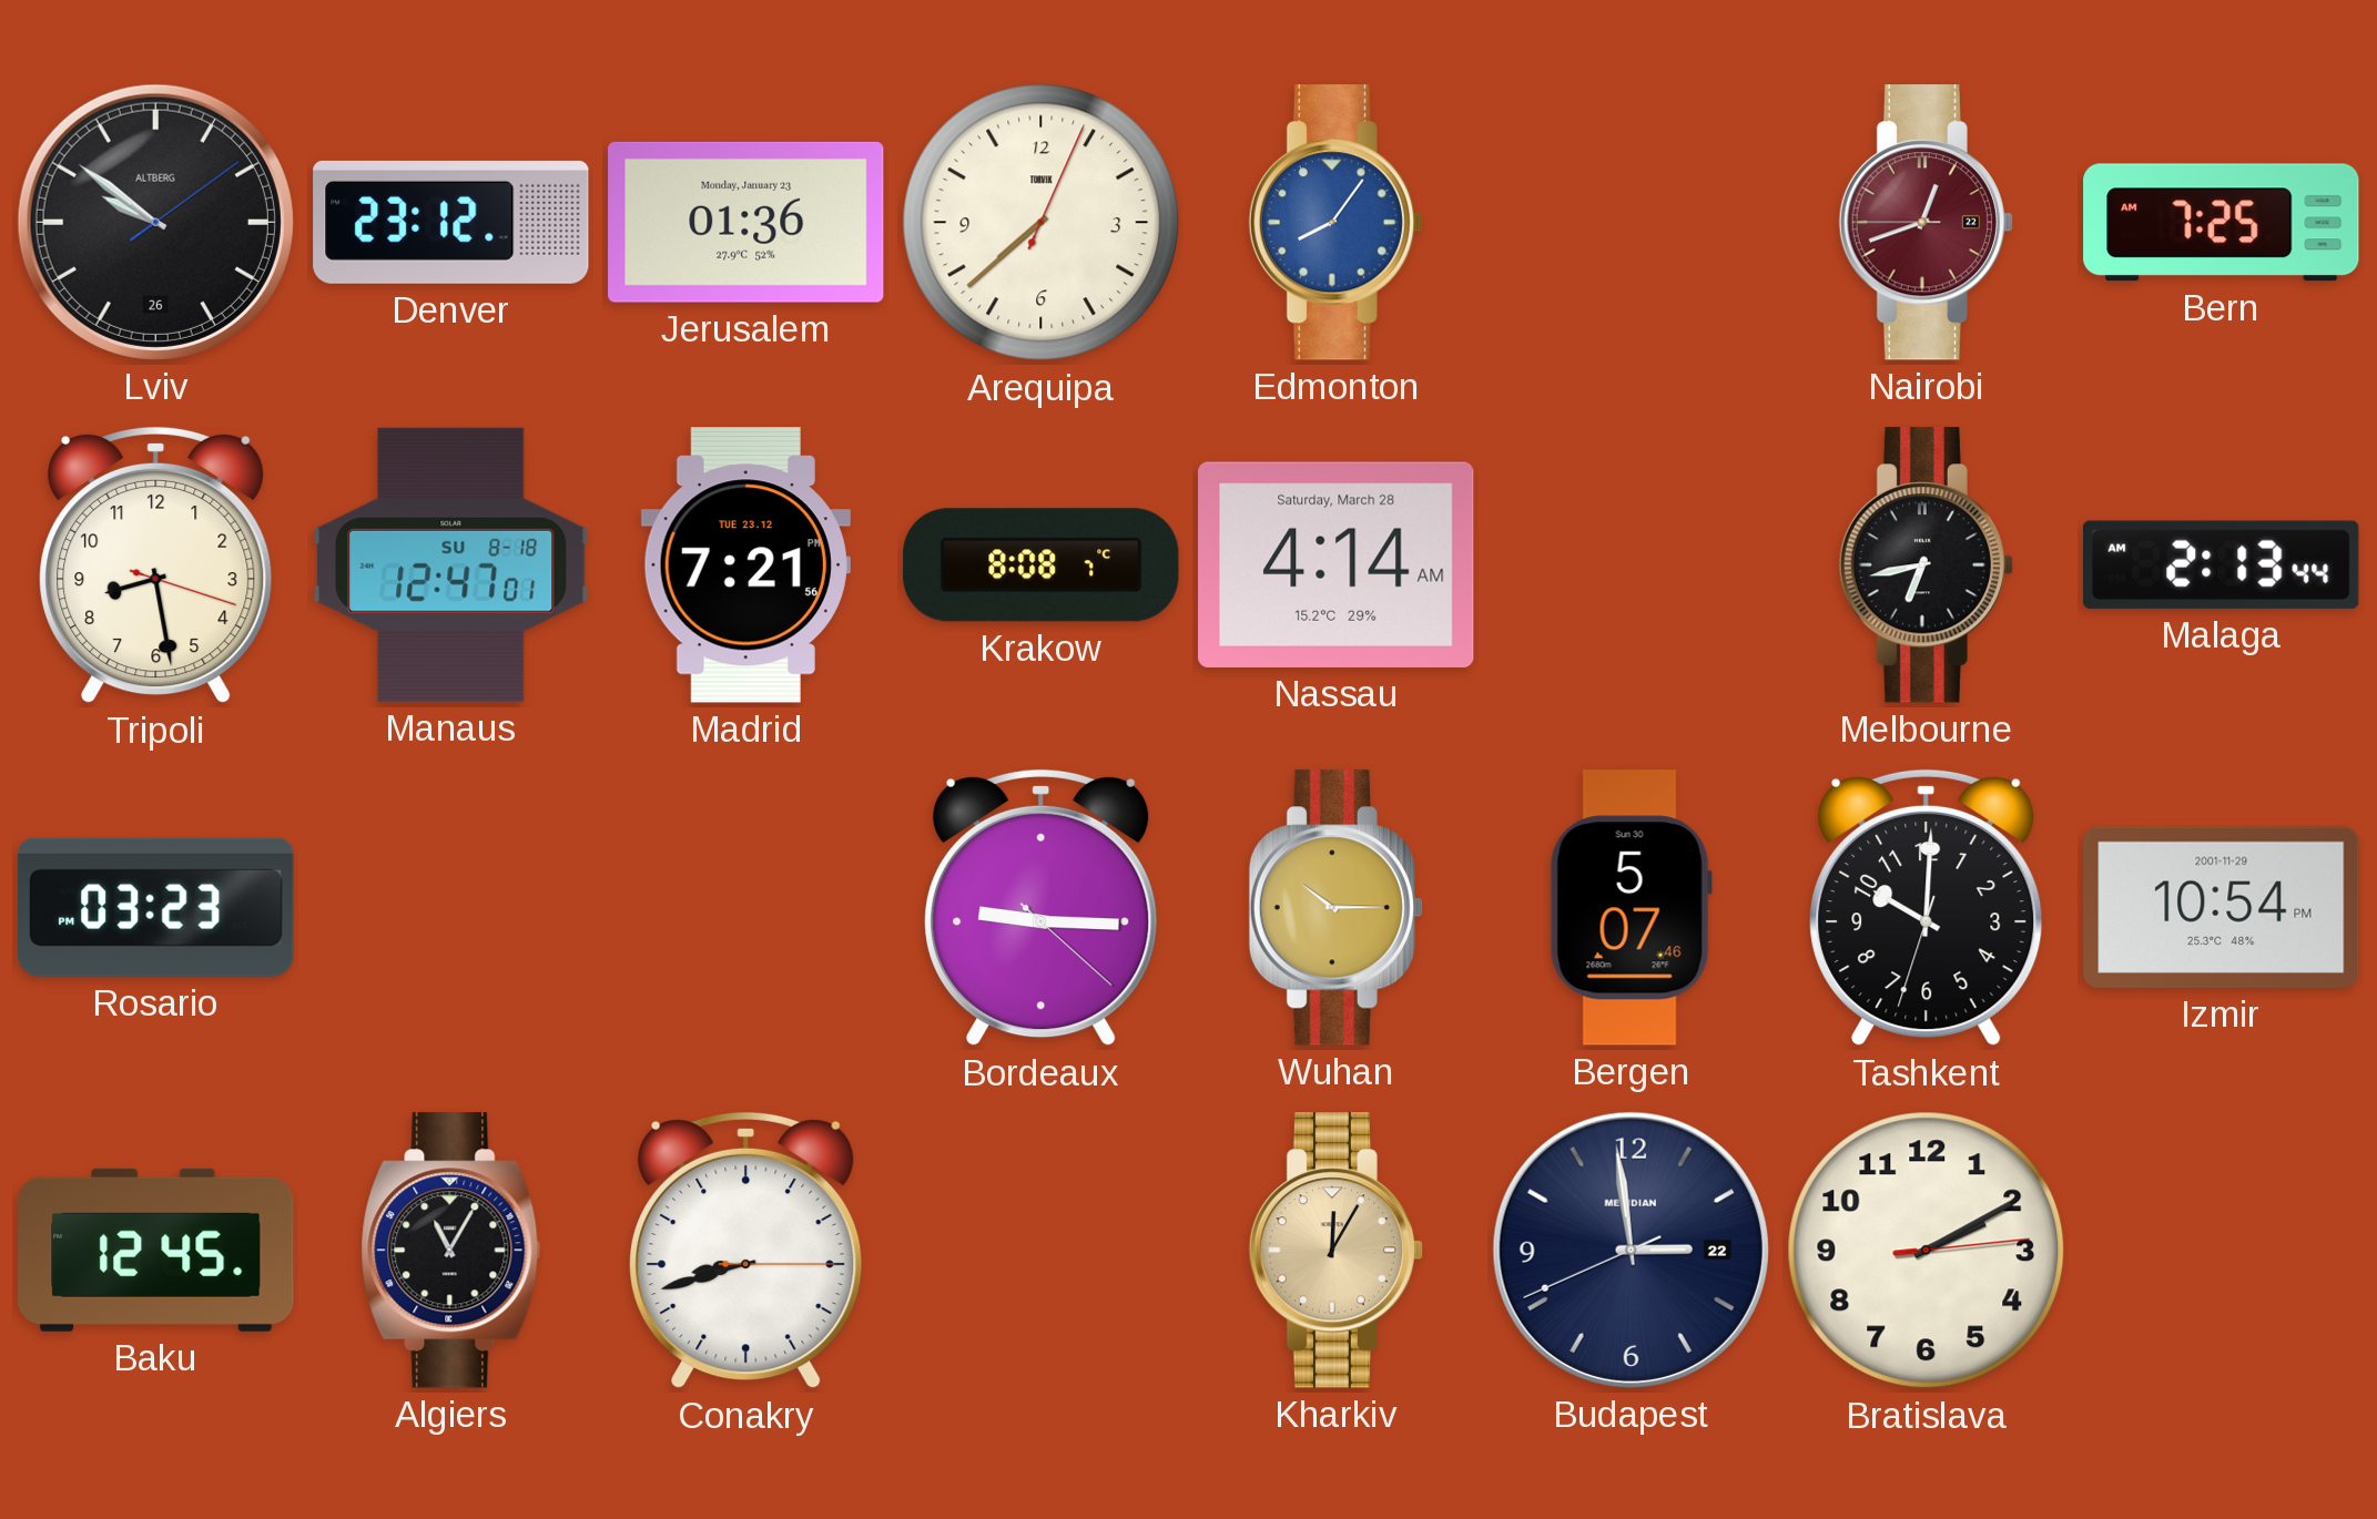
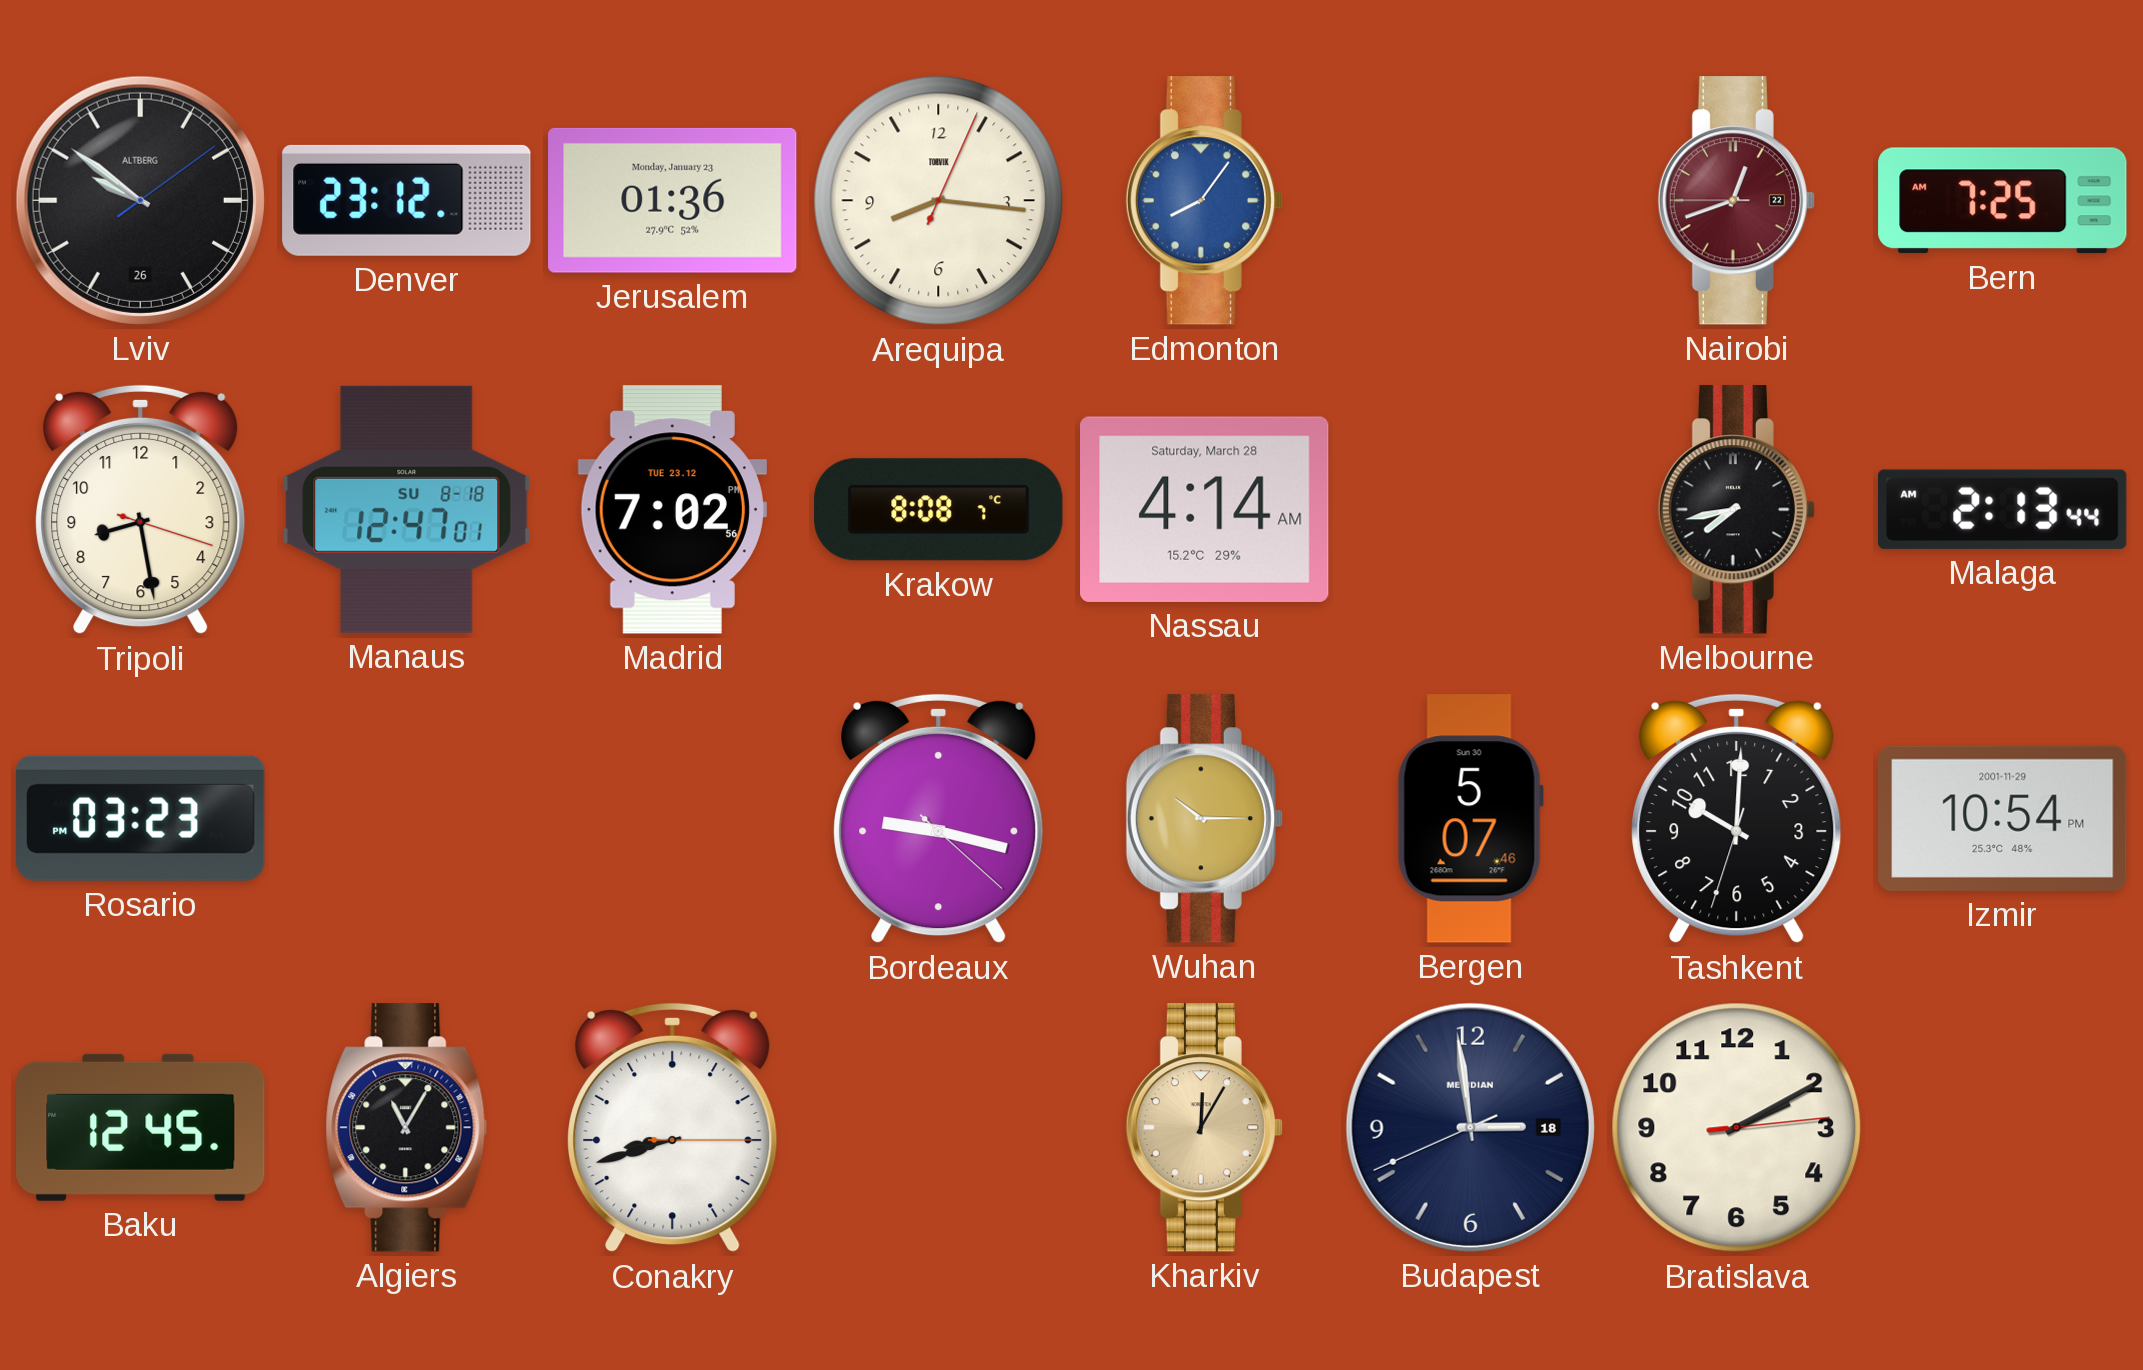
Arequipa: 7:38 -> 8:16
Madrid: 7:21 -> 7:02
Melbourne: 6:43 -> 7:43
Bordeaux: 9:15 -> 9:17
Budapest date: 22 -> 18
